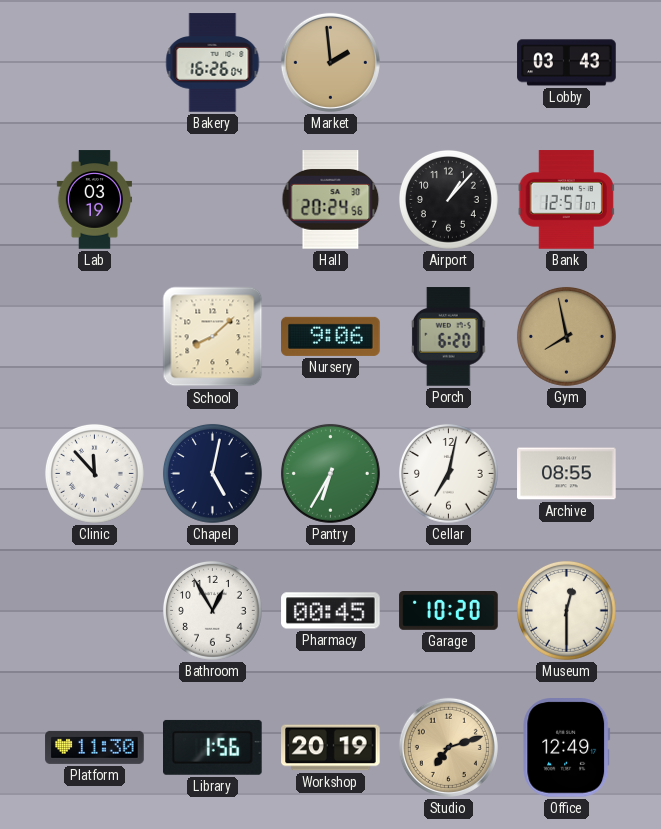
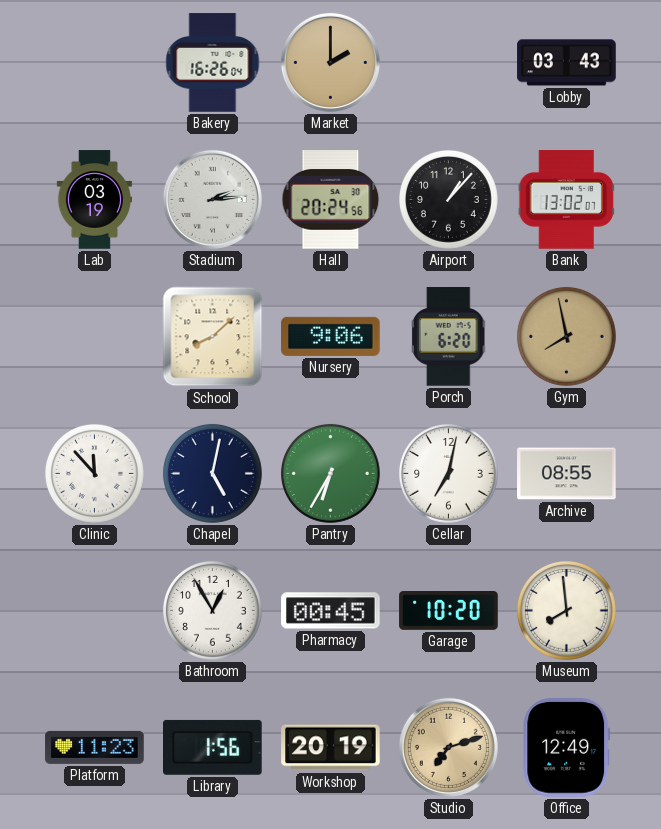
Market: 1:59 -> 2:00
Stadium: none -> 2:14
Bank: 12:57 -> 13:02
Museum: 12:30 -> 7:59
Platform: 11:30 -> 11:23
